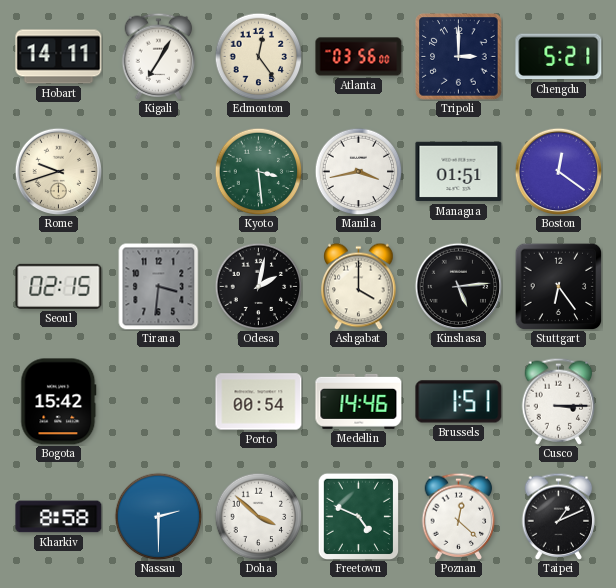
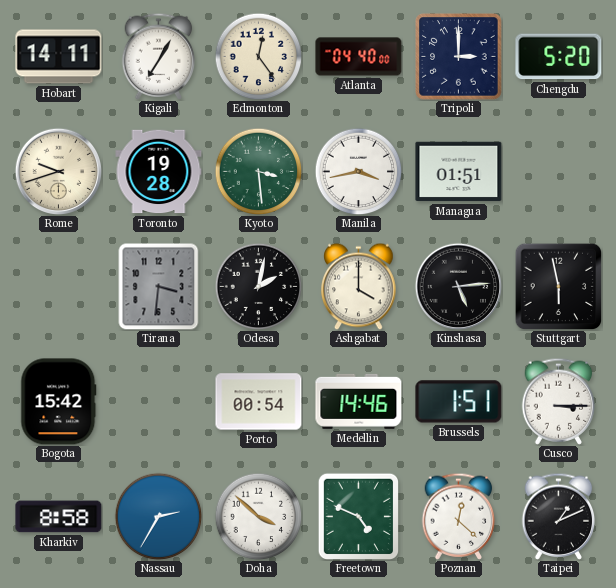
Atlanta: 03:56 -> 04:40
Chengdu: 5:21 -> 5:20
Toronto: none -> 19:28
Boston: 12:21 -> none
Seoul: 02:15 -> none
Stuttgart: 6:24 -> 5:58
Nassau: 2:30 -> 2:35
